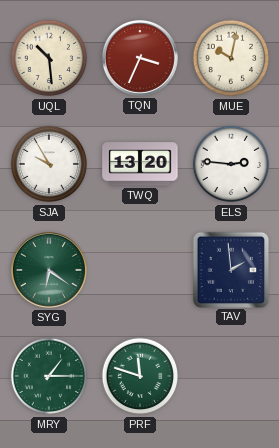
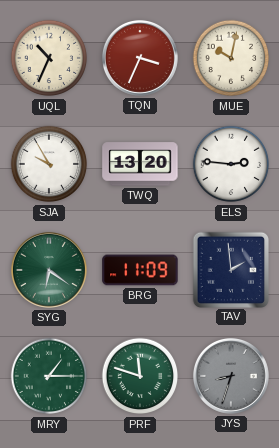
UQL: 10:29 -> 10:34
BRG: none -> 11:09
JYS: none -> 8:33
